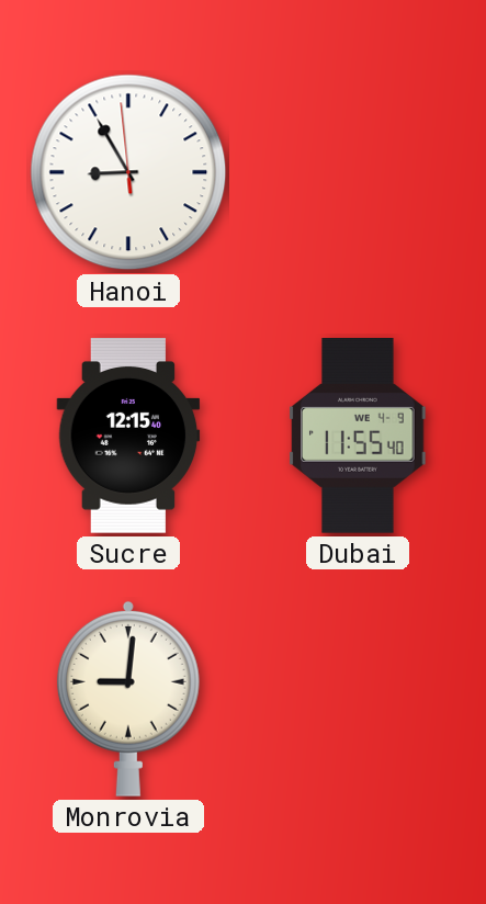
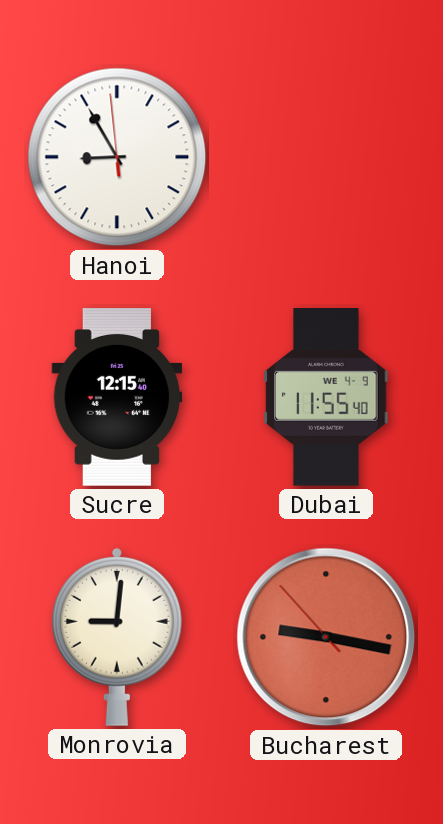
Bucharest: none -> 9:16
